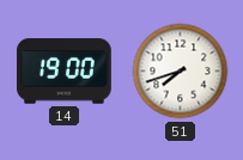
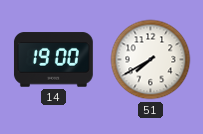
51: 7:42 -> 7:40
